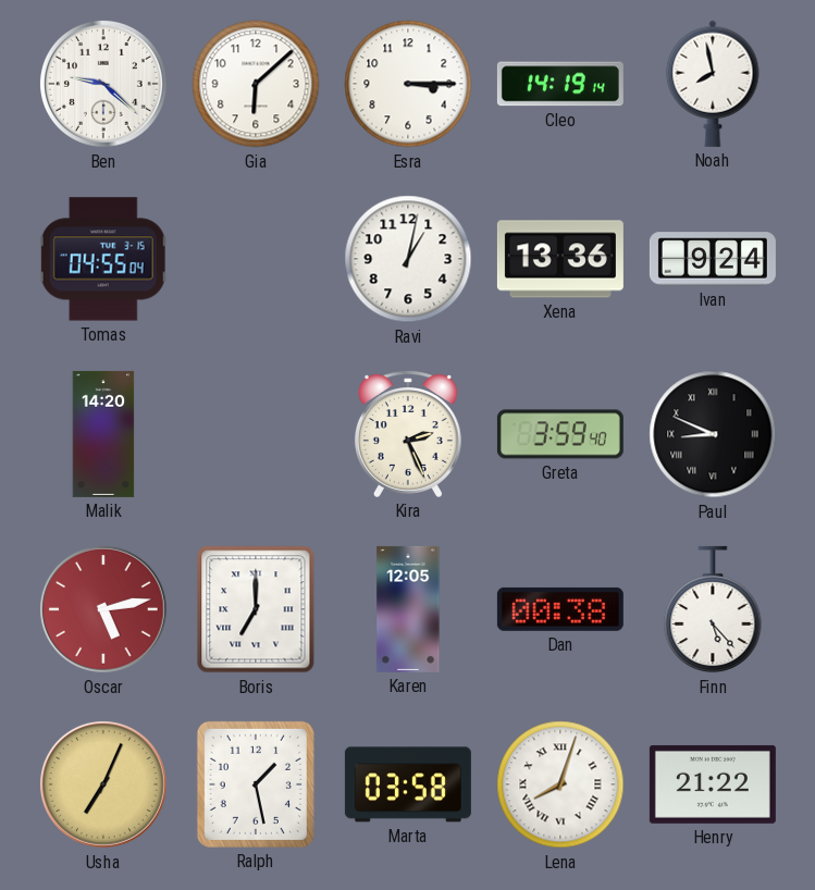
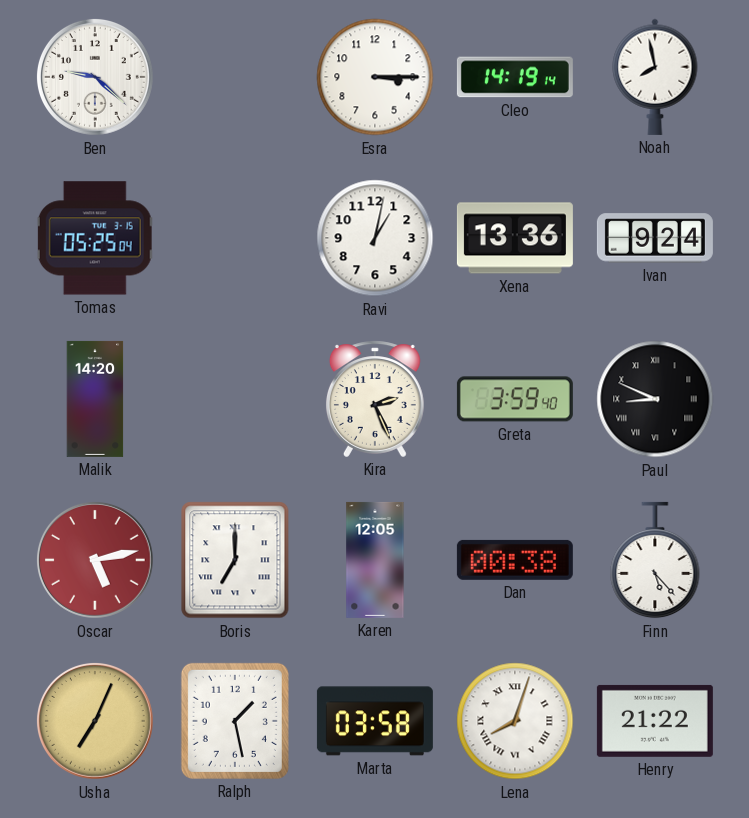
Gia: 6:08 -> none
Tomas: 04:55 -> 05:25
